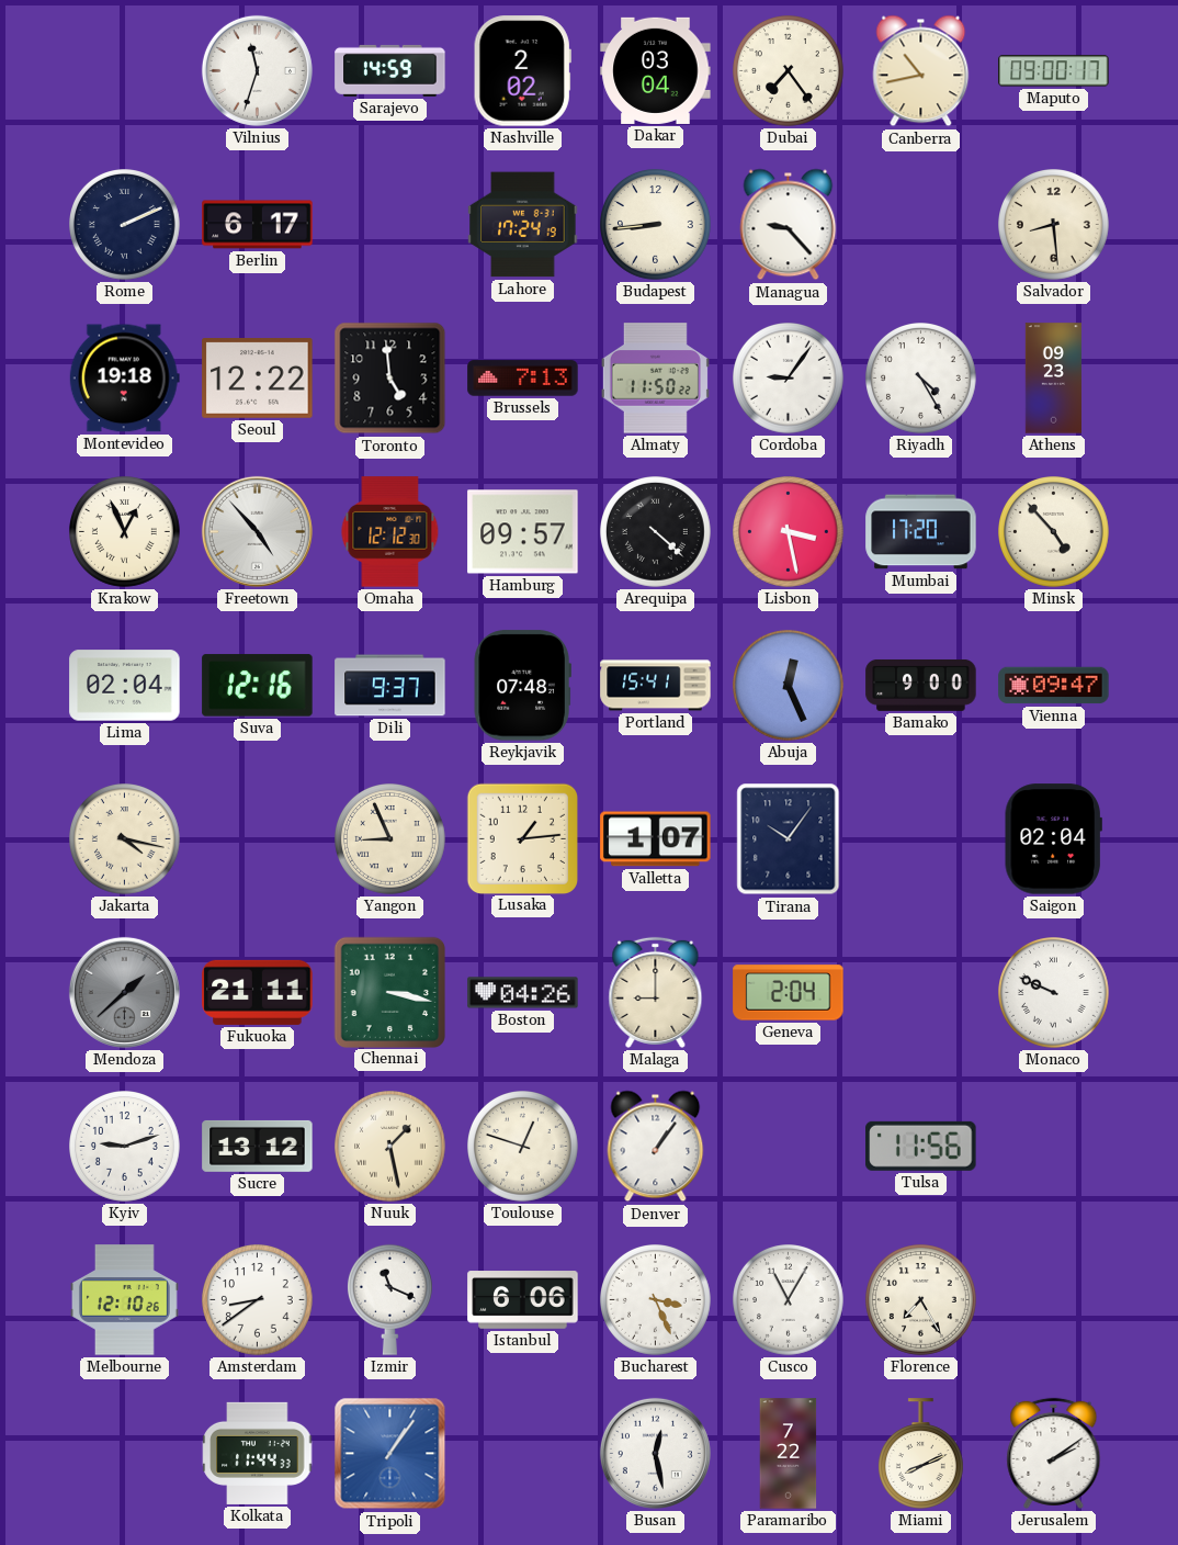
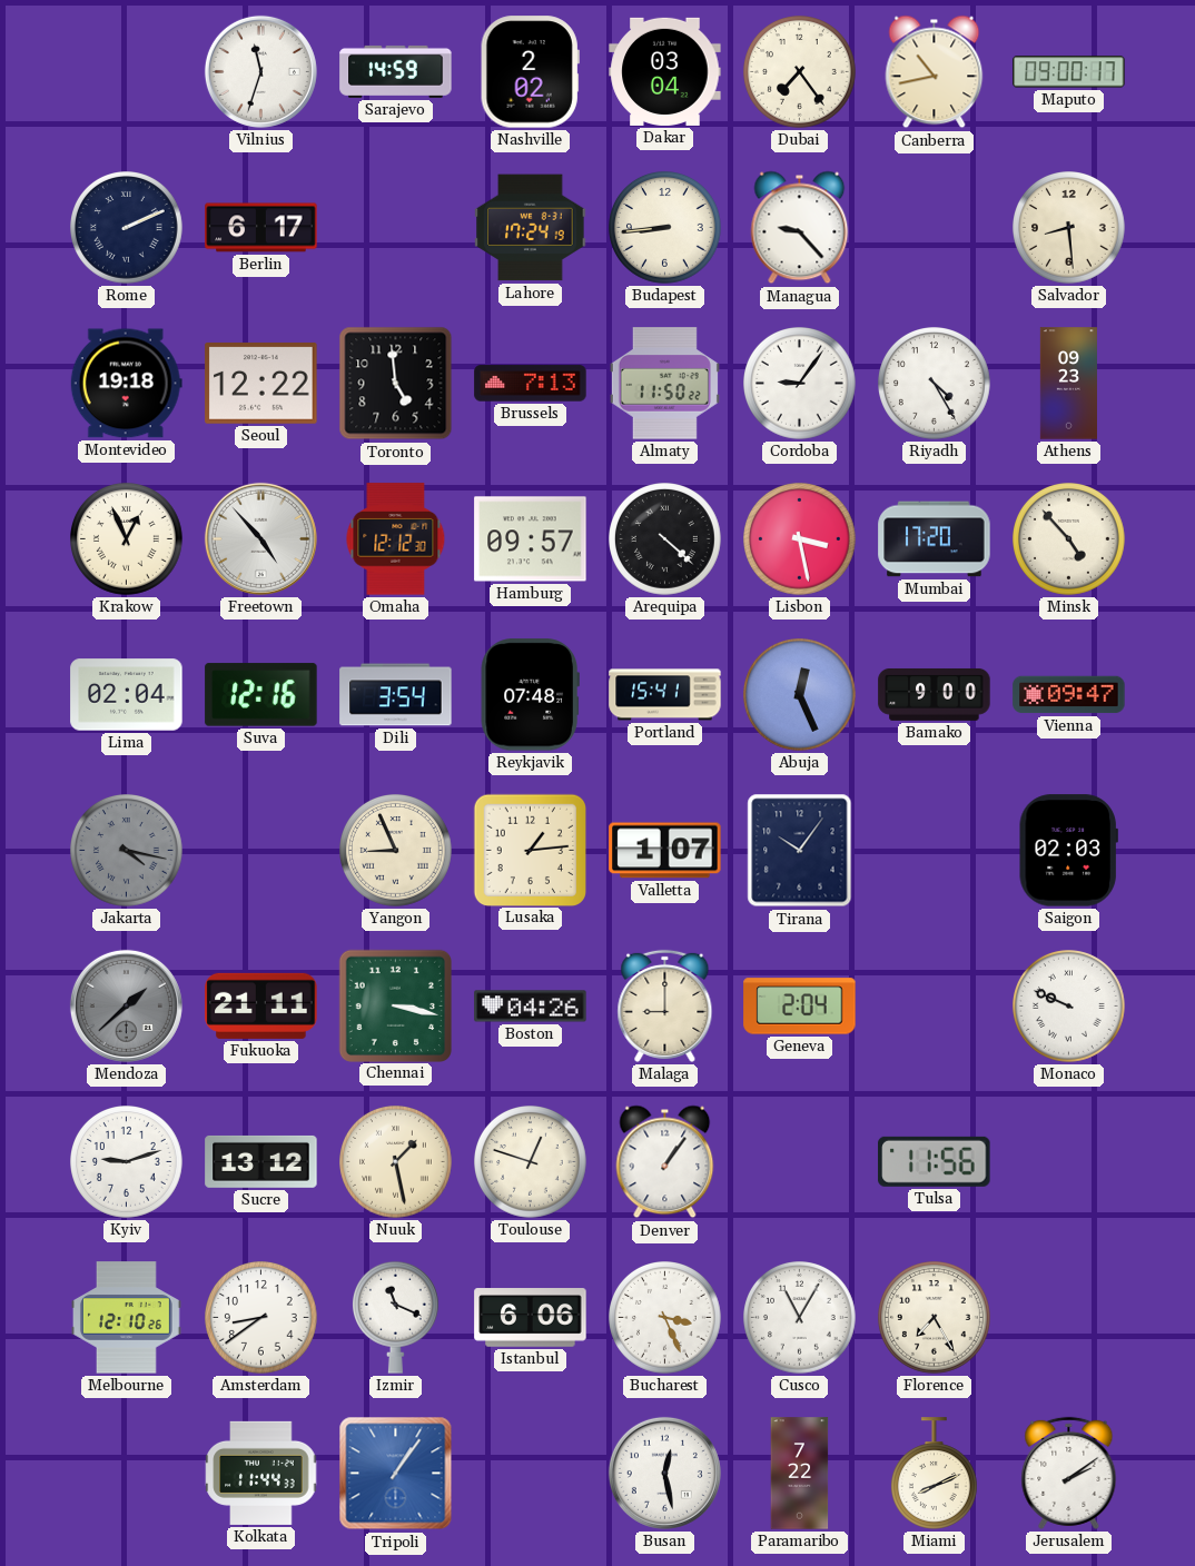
Dili: 9:37 -> 3:54
Jakarta dial: cream -> grey
Saigon: 02:04 -> 02:03
